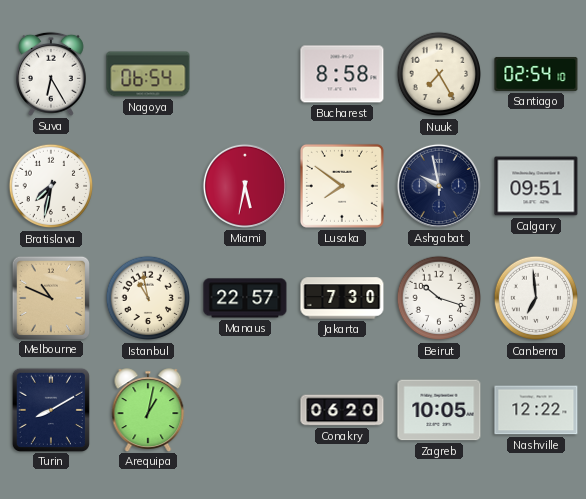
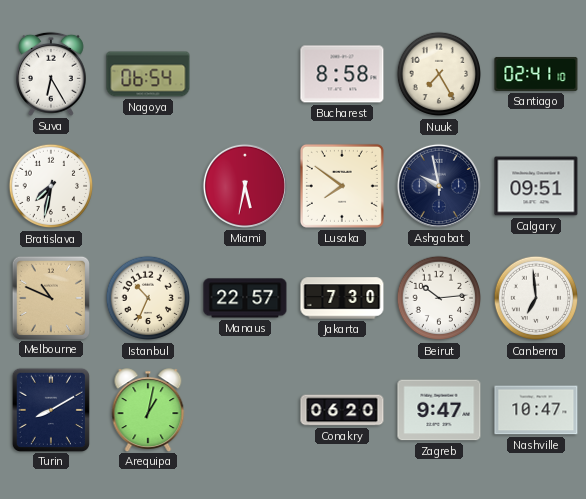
Santiago: 02:54 -> 02:41
Istanbul: 10:58 -> 10:34
Beirut: 10:18 -> 10:14
Zagreb: 10:05 -> 9:47
Nashville: 12:22 -> 10:47
